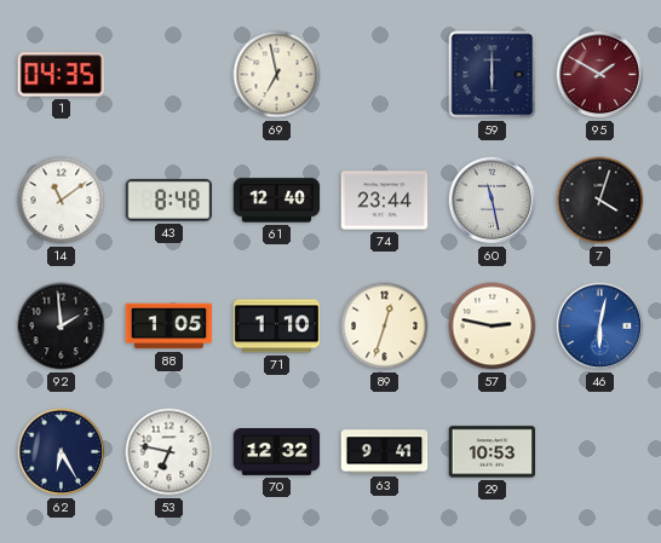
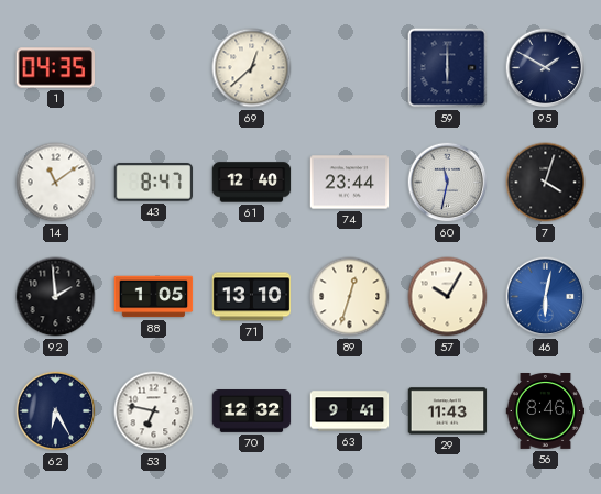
69: 6:58 -> 12:38
95 dial: burgundy -> navy
43: 8:48 -> 8:47
60: 11:28 -> 11:32
71: 1:10 -> 13:10
57: 2:47 -> 10:05
29: 10:53 -> 11:43
56: none -> 8:46
